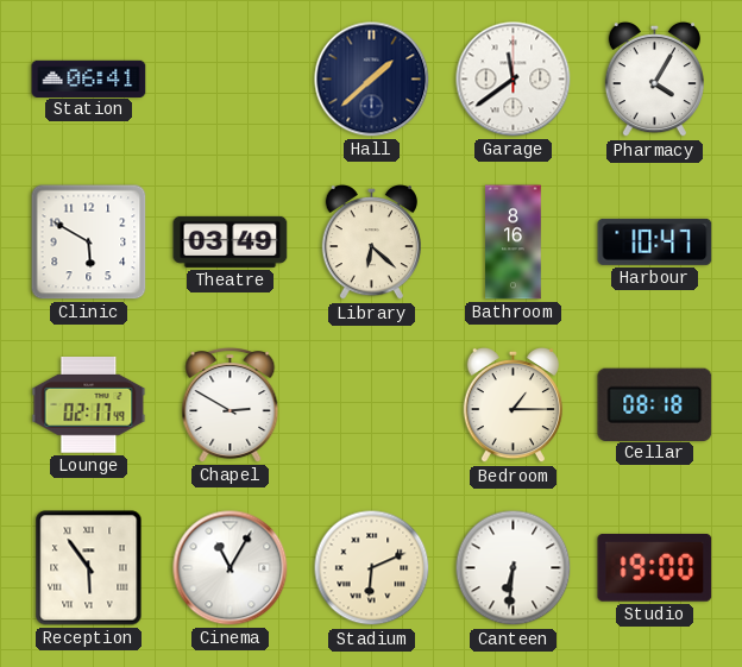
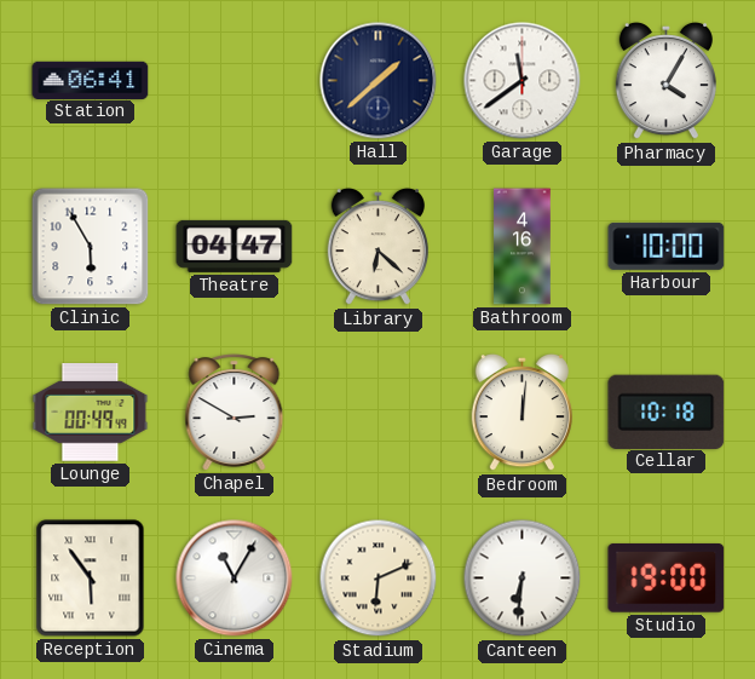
Clinic: 5:50 -> 5:55
Theatre: 03:49 -> 04:47
Bathroom: 8:16 -> 4:16
Harbour: 10:47 -> 10:00
Lounge: 02:17 -> 00:49
Bedroom: 1:15 -> 12:01
Cellar: 08:18 -> 10:18
